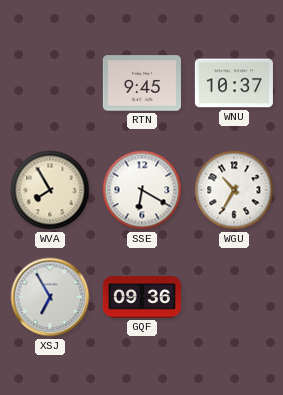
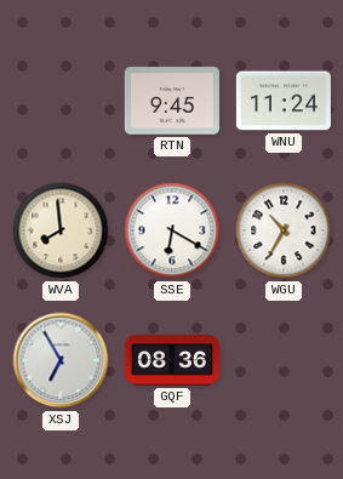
WNU: 10:37 -> 11:24
WVA: 7:55 -> 7:59
GQF: 09:36 -> 08:36
